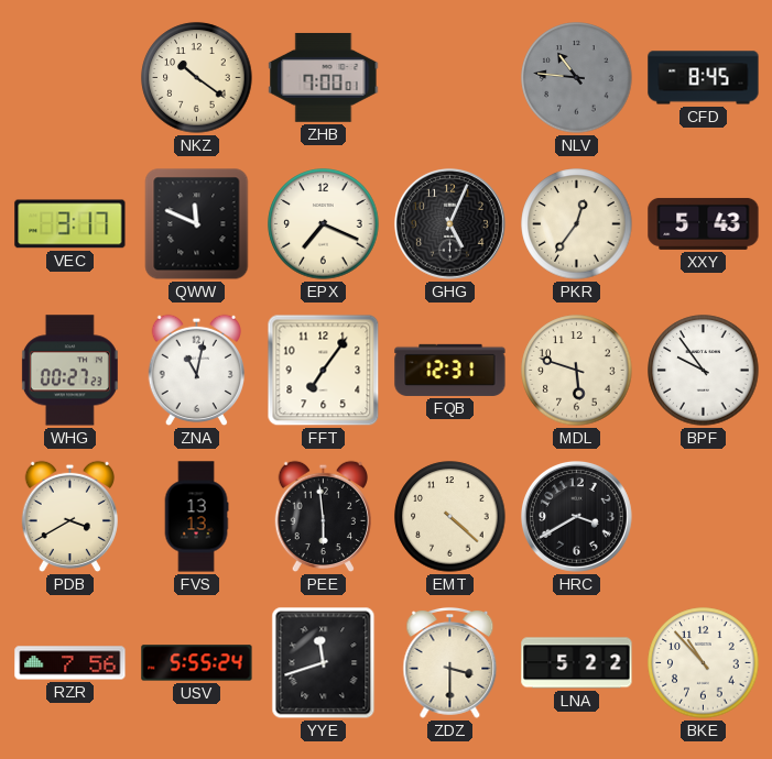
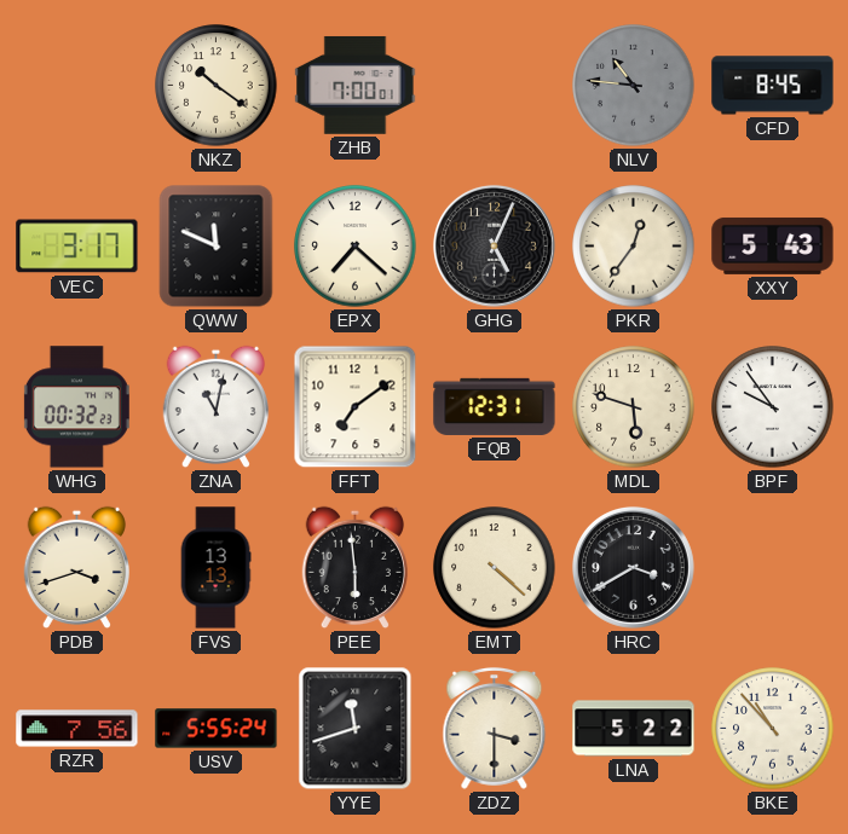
EPX: 7:19 -> 7:22
WHG: 00:27 -> 00:32
FFT: 7:06 -> 7:09
PDB: 3:40 -> 3:42
